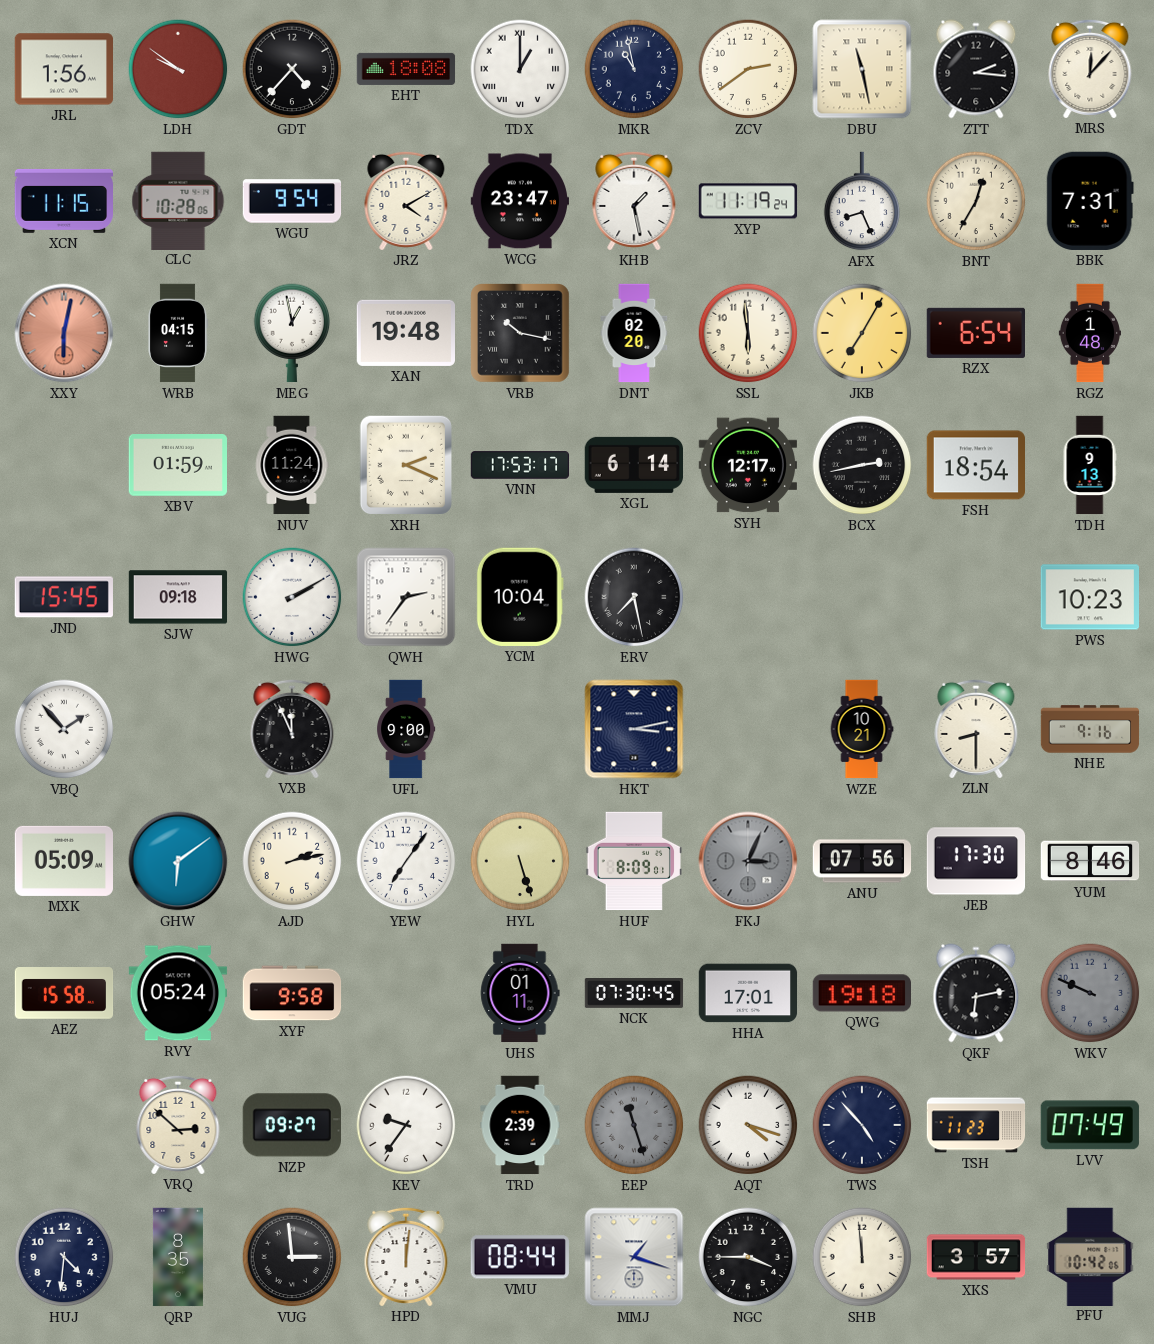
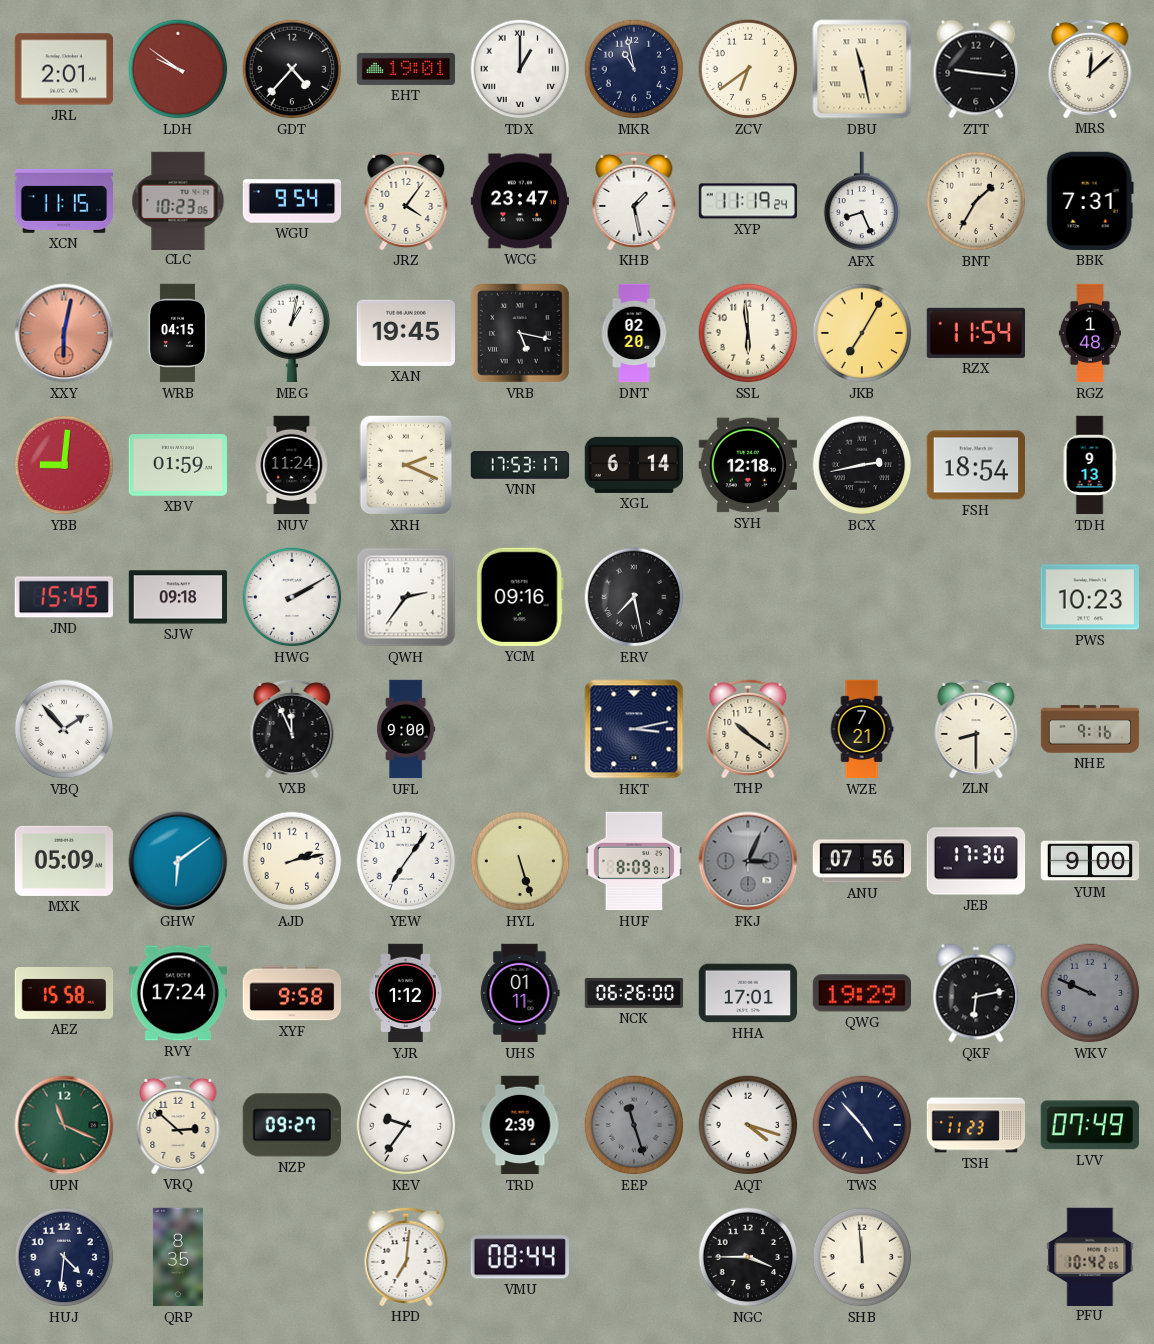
JRL: 1:56 -> 2:01
EHT: 18:08 -> 19:01
ZCV: 2:39 -> 6:39
ZTT: 2:16 -> 9:16
MRS: 12:07 -> 12:08
CLC: 10:28 -> 10:23
JRZ: 4:10 -> 4:06
BNT: 12:35 -> 1:35
MEG: 12:58 -> 1:02
XAN: 19:48 -> 19:45
VRB: 10:17 -> 5:17
RZX: 6:54 -> 11:54
YBB: none -> 9:01
SYH: 12:17 -> 12:18
YCM: 10:04 -> 09:16
THP: none -> 10:21
WZE: 10:21 -> 7:21
YUM: 8:46 -> 9:00
RVY: 05:24 -> 17:24
YJR: none -> 1:12
NCK: 07:30 -> 06:26
QWG: 19:18 -> 19:29
UPN: none -> 11:19
VUG: 2:59 -> none
HPD: 12:01 -> 7:01
MMJ: 1:18 -> none
XKS: 3:57 -> none
